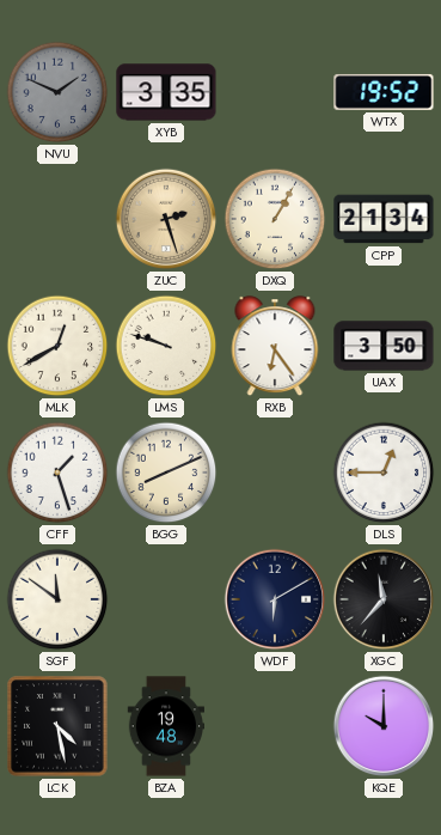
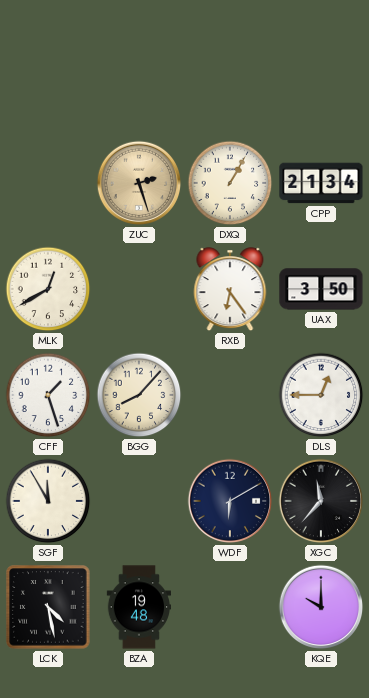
NVU: 1:49 -> none
XYB: 3:35 -> none
WTX: 19:52 -> none
LMS: 9:48 -> none
BGG: 8:11 -> 8:07
SGF: 11:51 -> 11:55
